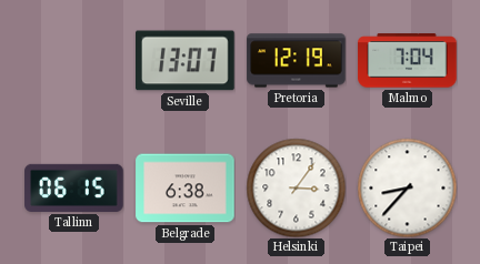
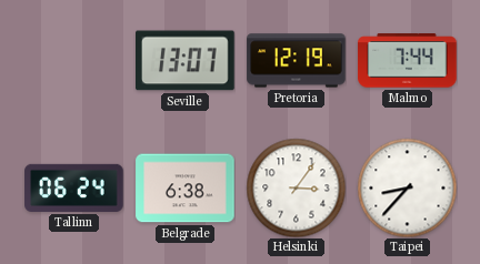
Malmo: 7:04 -> 7:44
Tallinn: 06:15 -> 06:24
